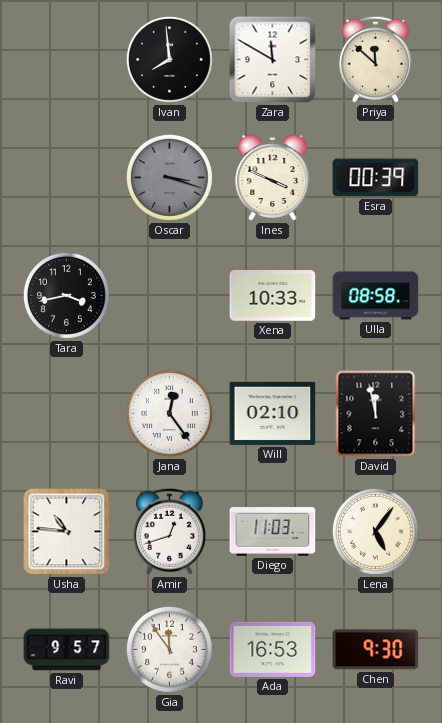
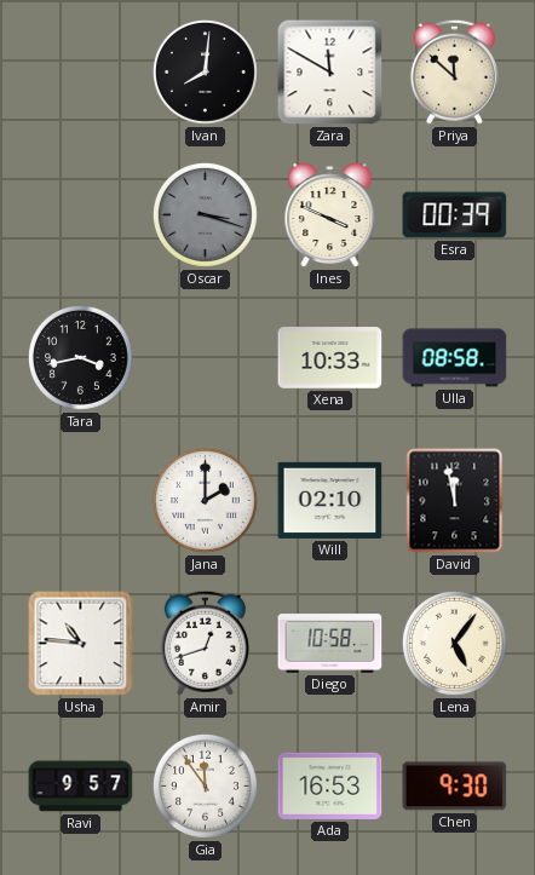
Ivan: 7:59 -> 8:01
Jana: 12:24 -> 2:00
Diego: 11:03 -> 10:58
